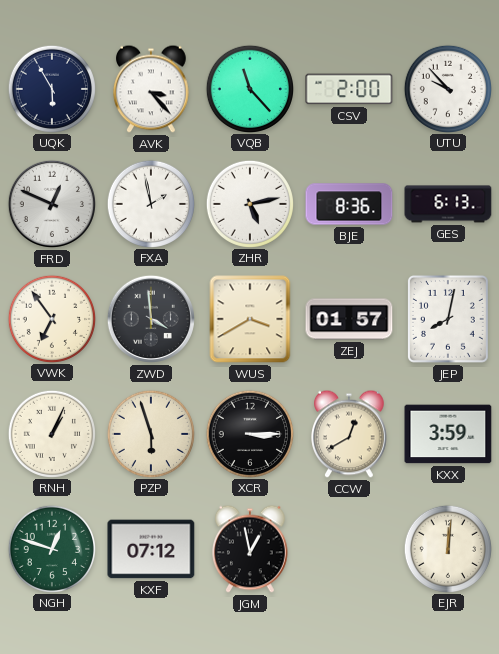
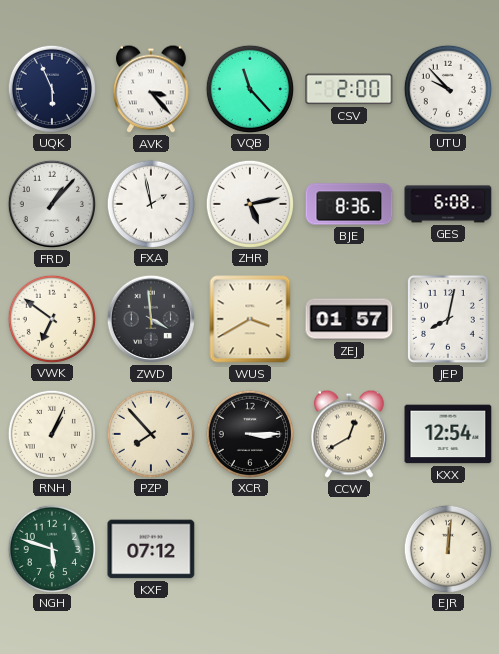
UQK: 5:55 -> 5:56
FRD: 12:49 -> 1:07
GES: 6:13 -> 6:08
VWK: 6:54 -> 6:51
PZP: 5:57 -> 7:53
KXX: 3:59 -> 12:54
NGH: 12:48 -> 5:48
JGM: 12:58 -> none
